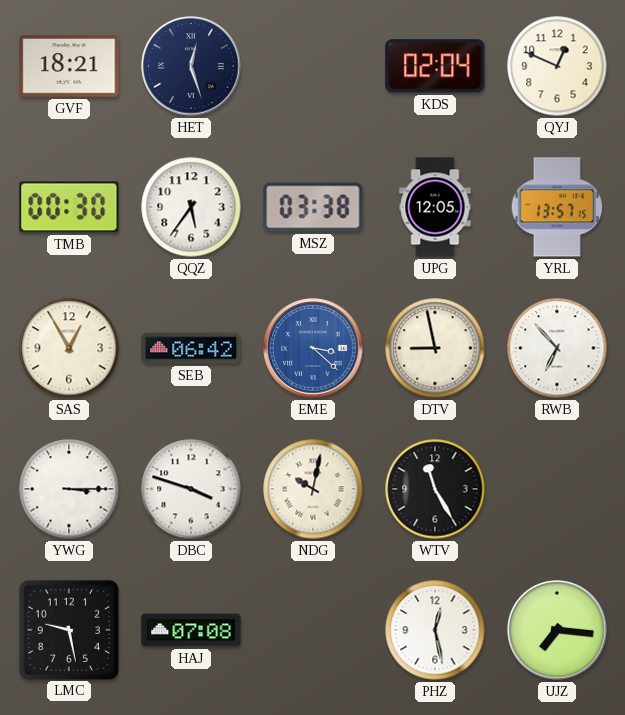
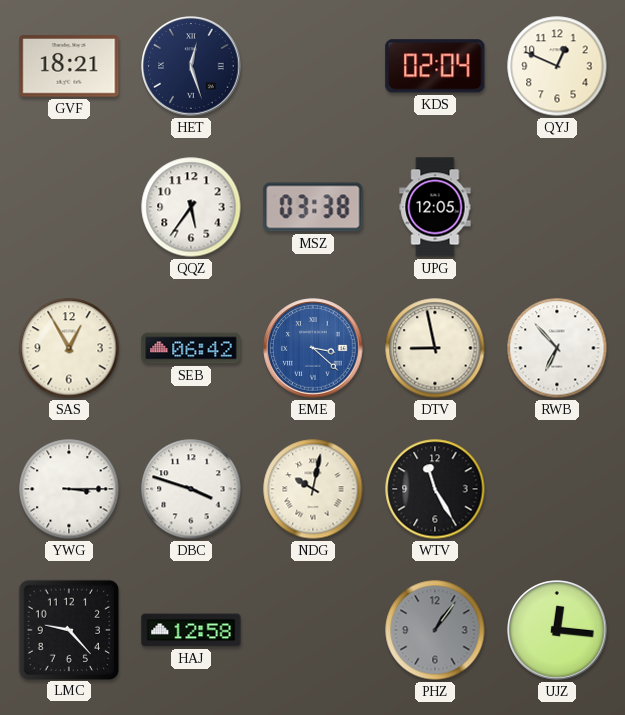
TMB: 00:30 -> none
YRL: 13:57 -> none
LMC: 9:28 -> 9:23
HAJ: 07:08 -> 12:58
PHZ: 12:28 -> 1:06
PHZ dial: white -> grey
UJZ: 7:16 -> 12:16
